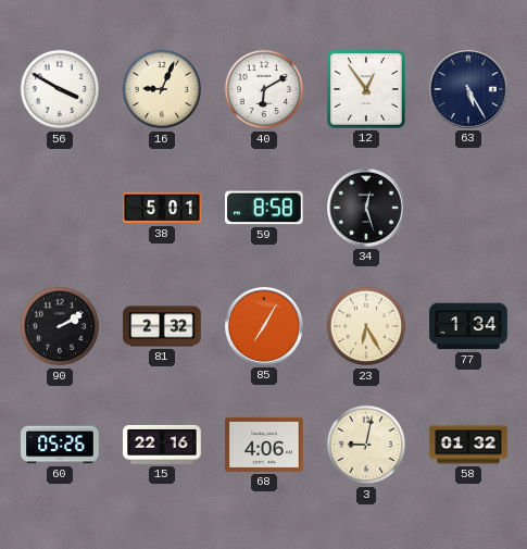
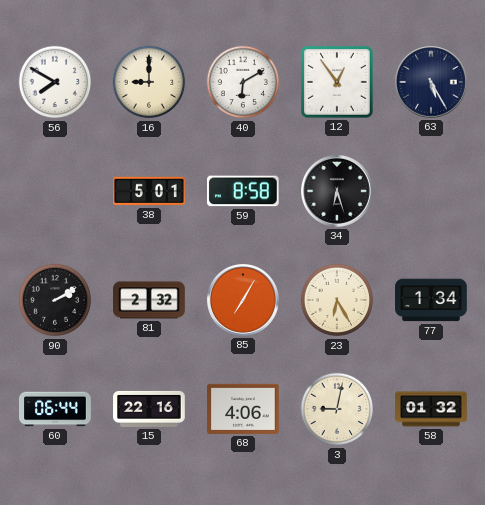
56: 3:50 -> 7:50
16: 9:04 -> 9:00
34: 12:27 -> 6:27
60: 05:26 -> 06:44
